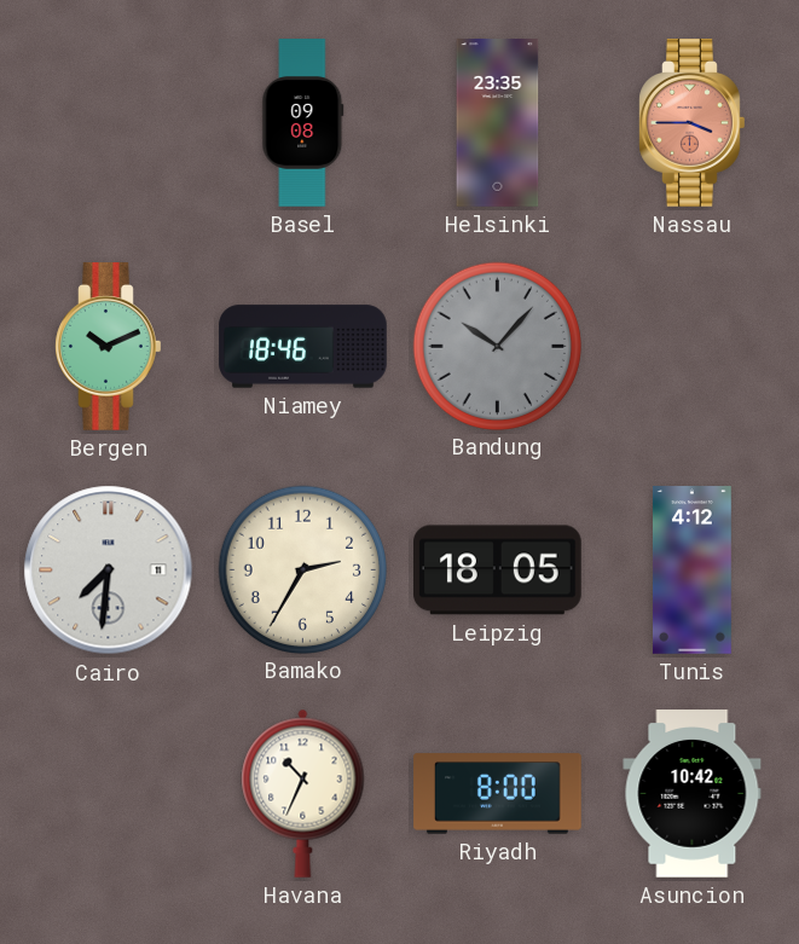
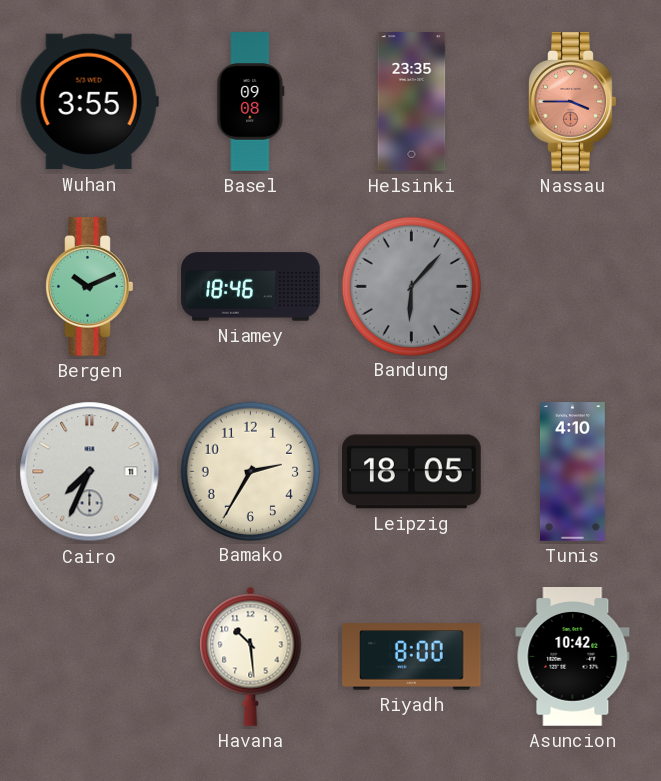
Wuhan: none -> 3:55
Bandung: 10:07 -> 6:07
Cairo: 7:31 -> 7:34
Tunis: 4:12 -> 4:10
Havana: 10:34 -> 10:29
